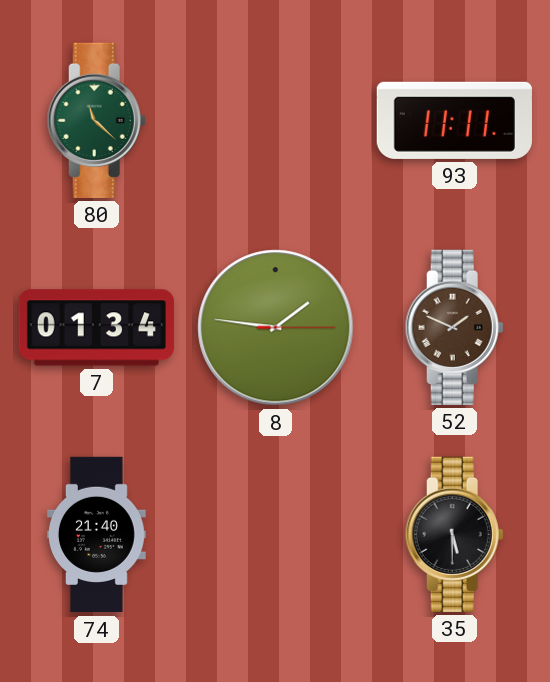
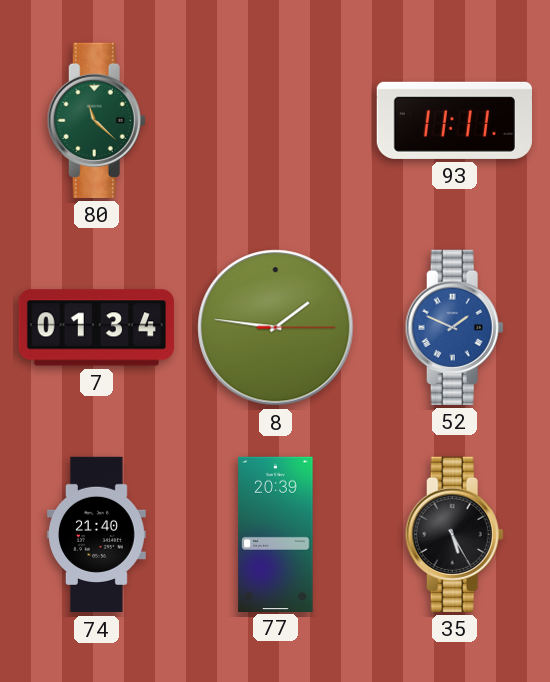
52 dial: brown -> blue
77: none -> 20:39
35: 5:30 -> 5:25
